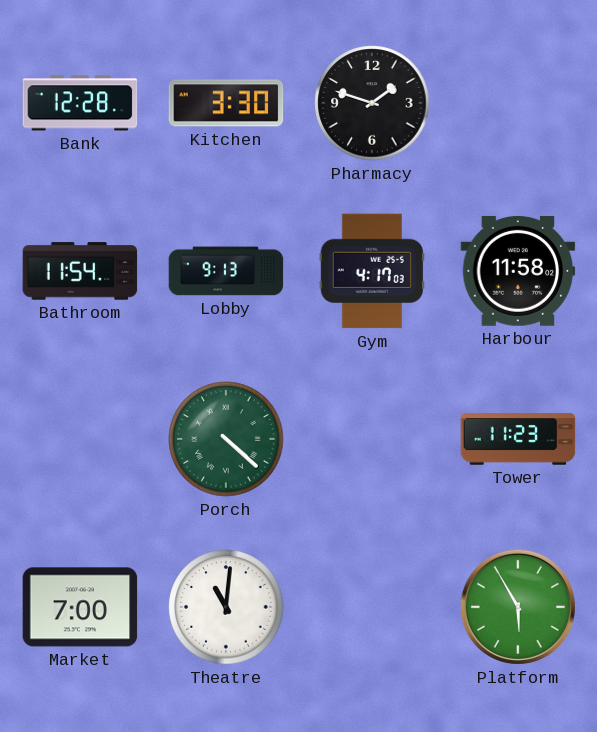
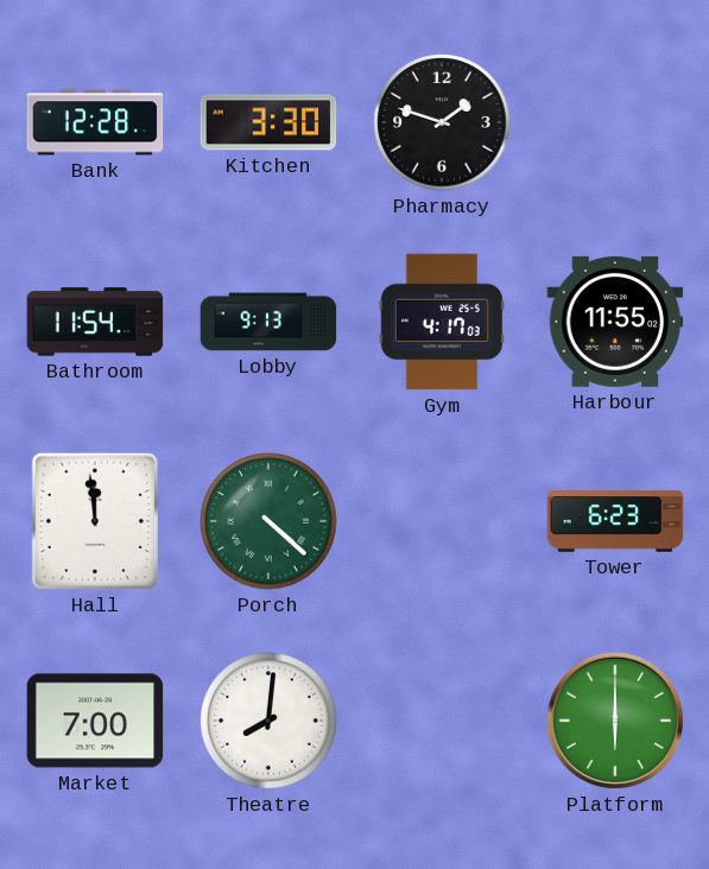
Harbour: 11:58 -> 11:55
Hall: none -> 11:59
Tower: 11:23 -> 6:23
Theatre: 11:01 -> 8:01
Platform: 5:55 -> 6:00
